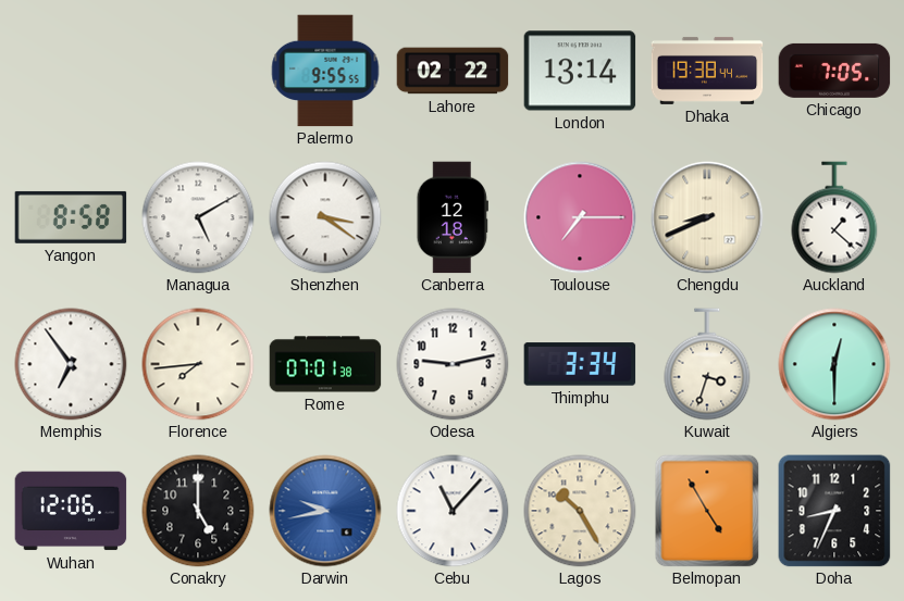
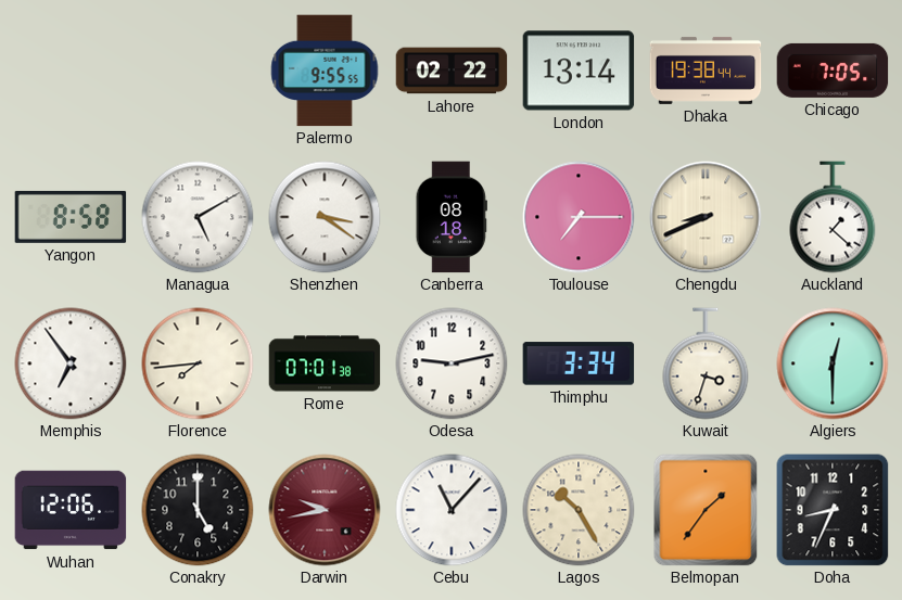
Canberra: 12:18 -> 08:18
Darwin dial: blue -> burgundy
Belmopan: 4:55 -> 1:36
